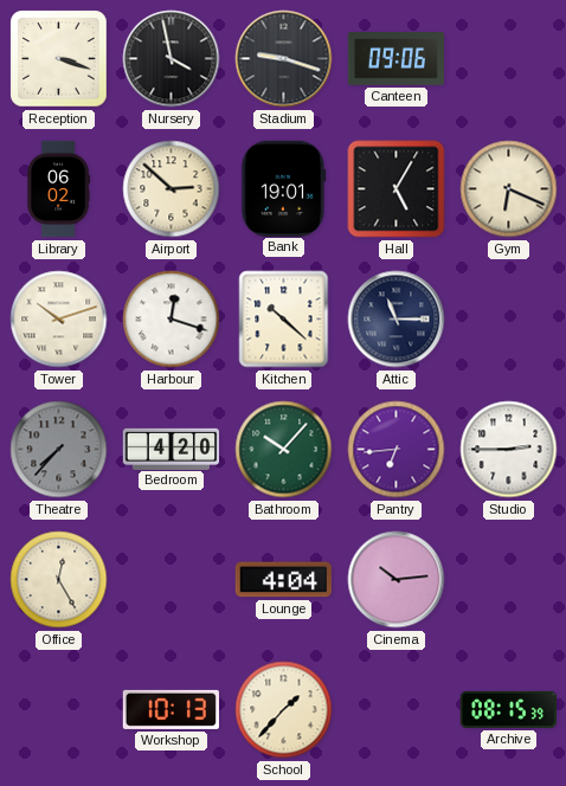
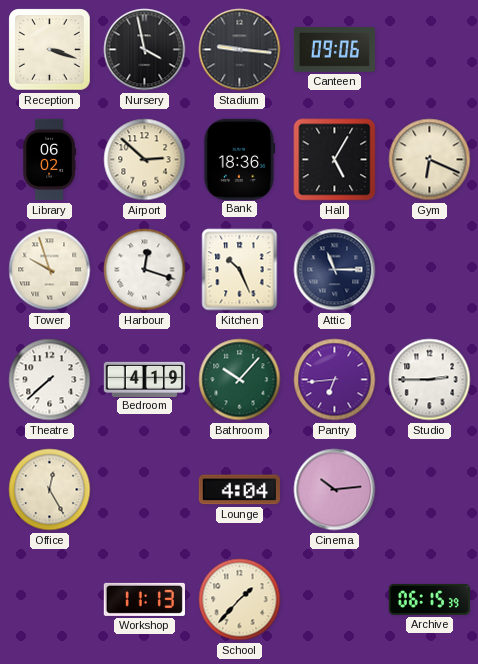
Stadium: 9:18 -> 9:16
Bank: 19:01 -> 18:36
Tower: 10:12 -> 9:57
Kitchen: 10:22 -> 10:26
Theatre: 7:37 -> 7:38
Theatre dial: grey -> white
Bedroom: 4:20 -> 4:19
Workshop: 10:13 -> 11:13
Archive: 08:15 -> 06:15
